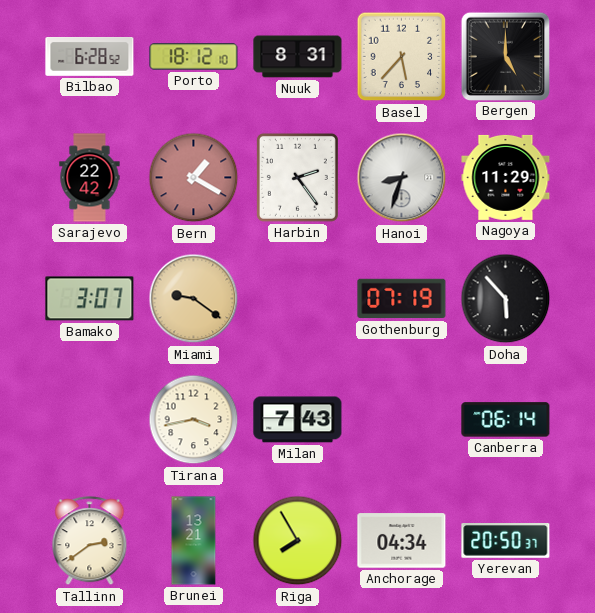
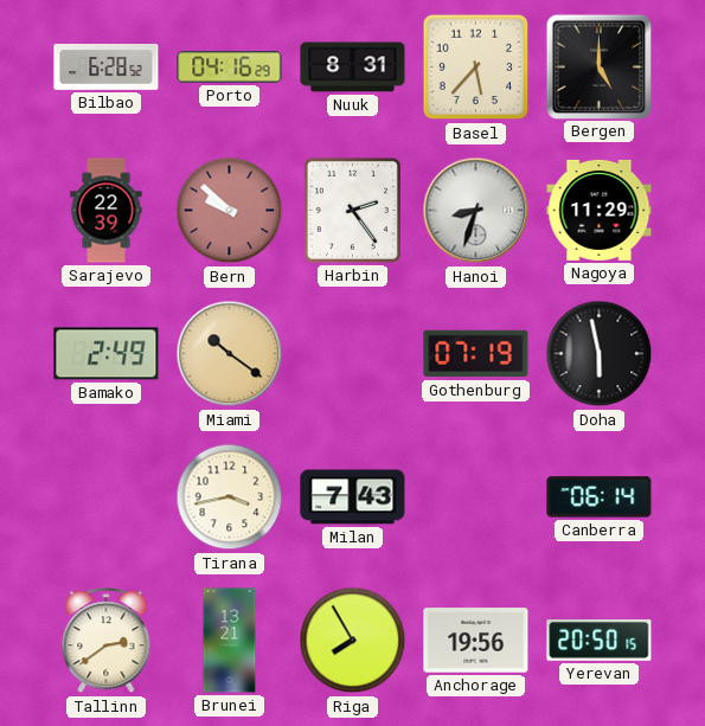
Porto: 18:12 -> 04:16
Sarajevo: 22:42 -> 22:39
Bern: 1:20 -> 9:52
Bamako: 3:07 -> 2:49
Miami: 9:21 -> 10:21
Doha: 5:53 -> 5:58
Anchorage: 04:34 -> 19:56
Yerevan: 20:50:37 -> 20:50:15
